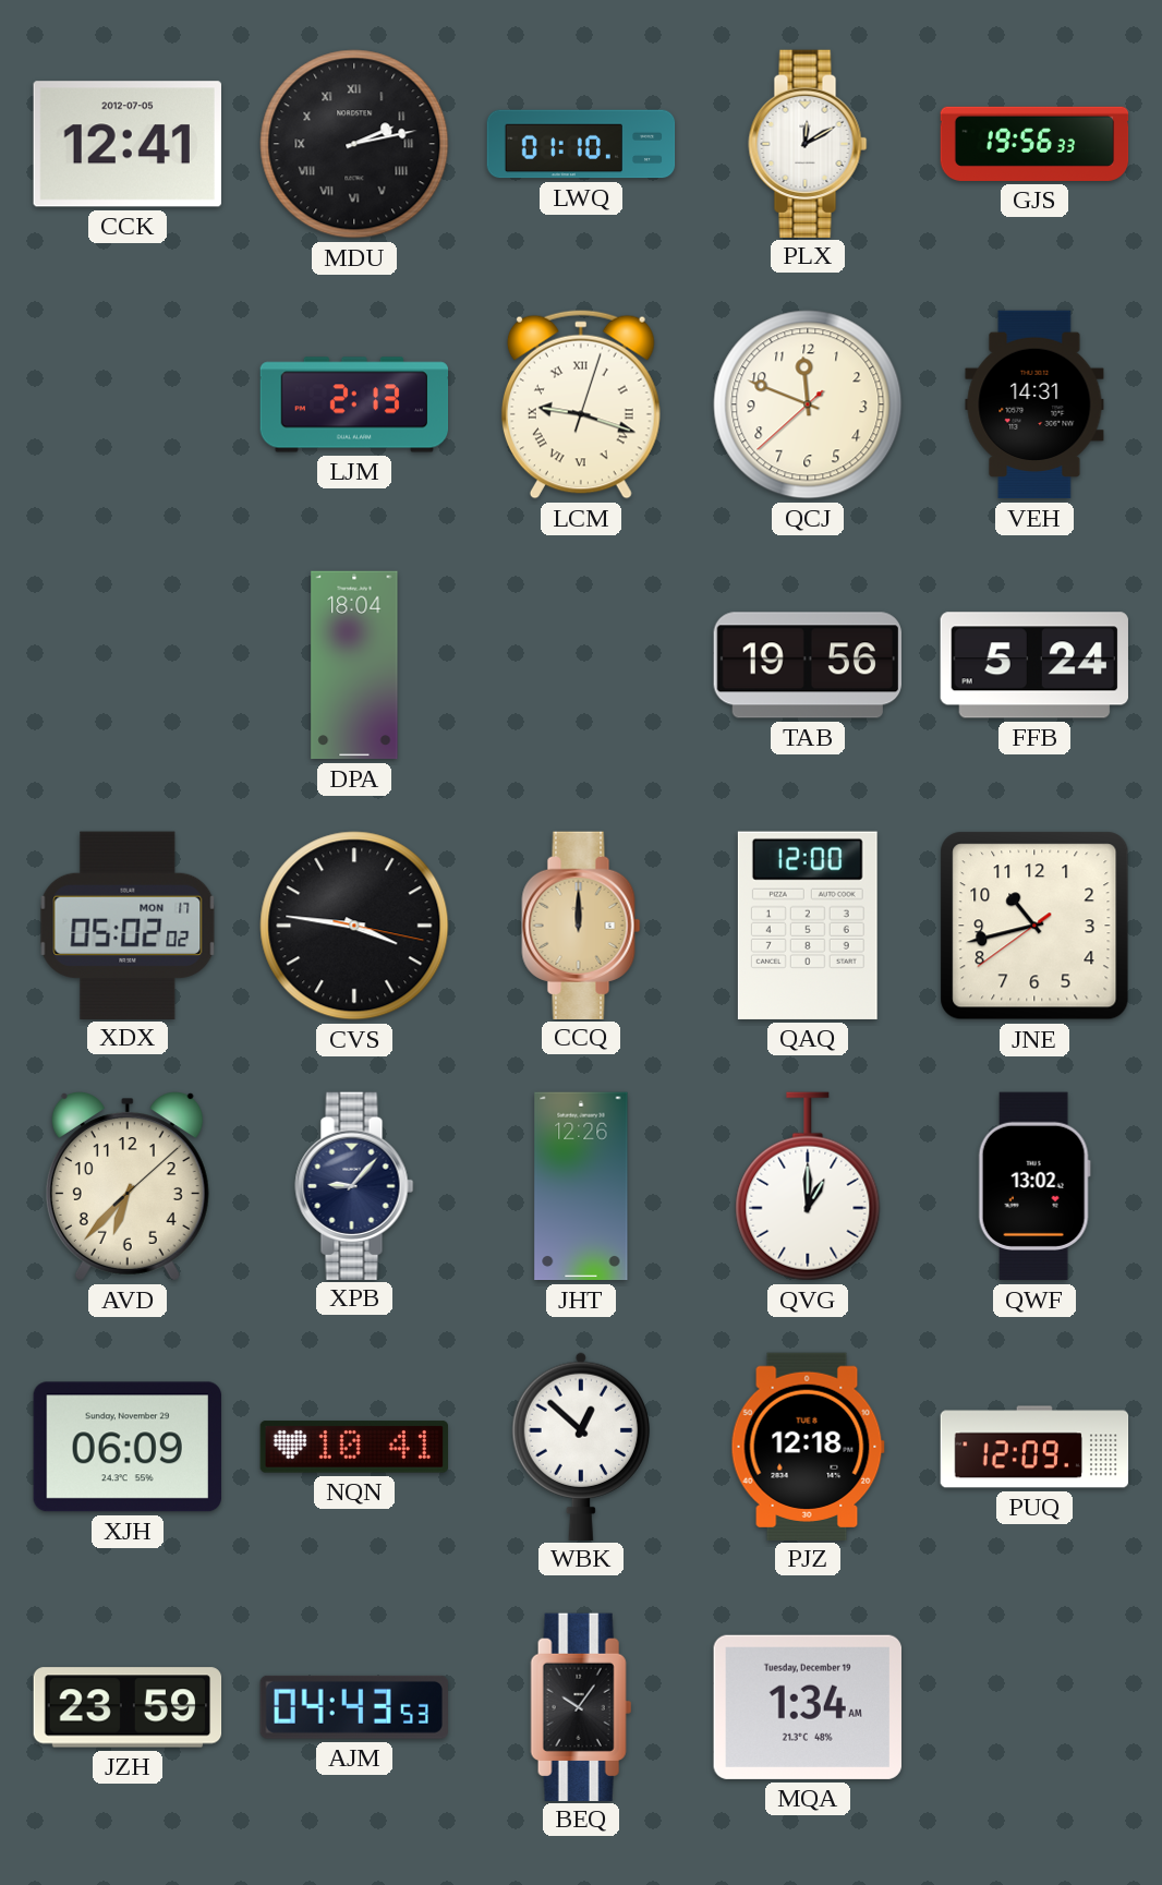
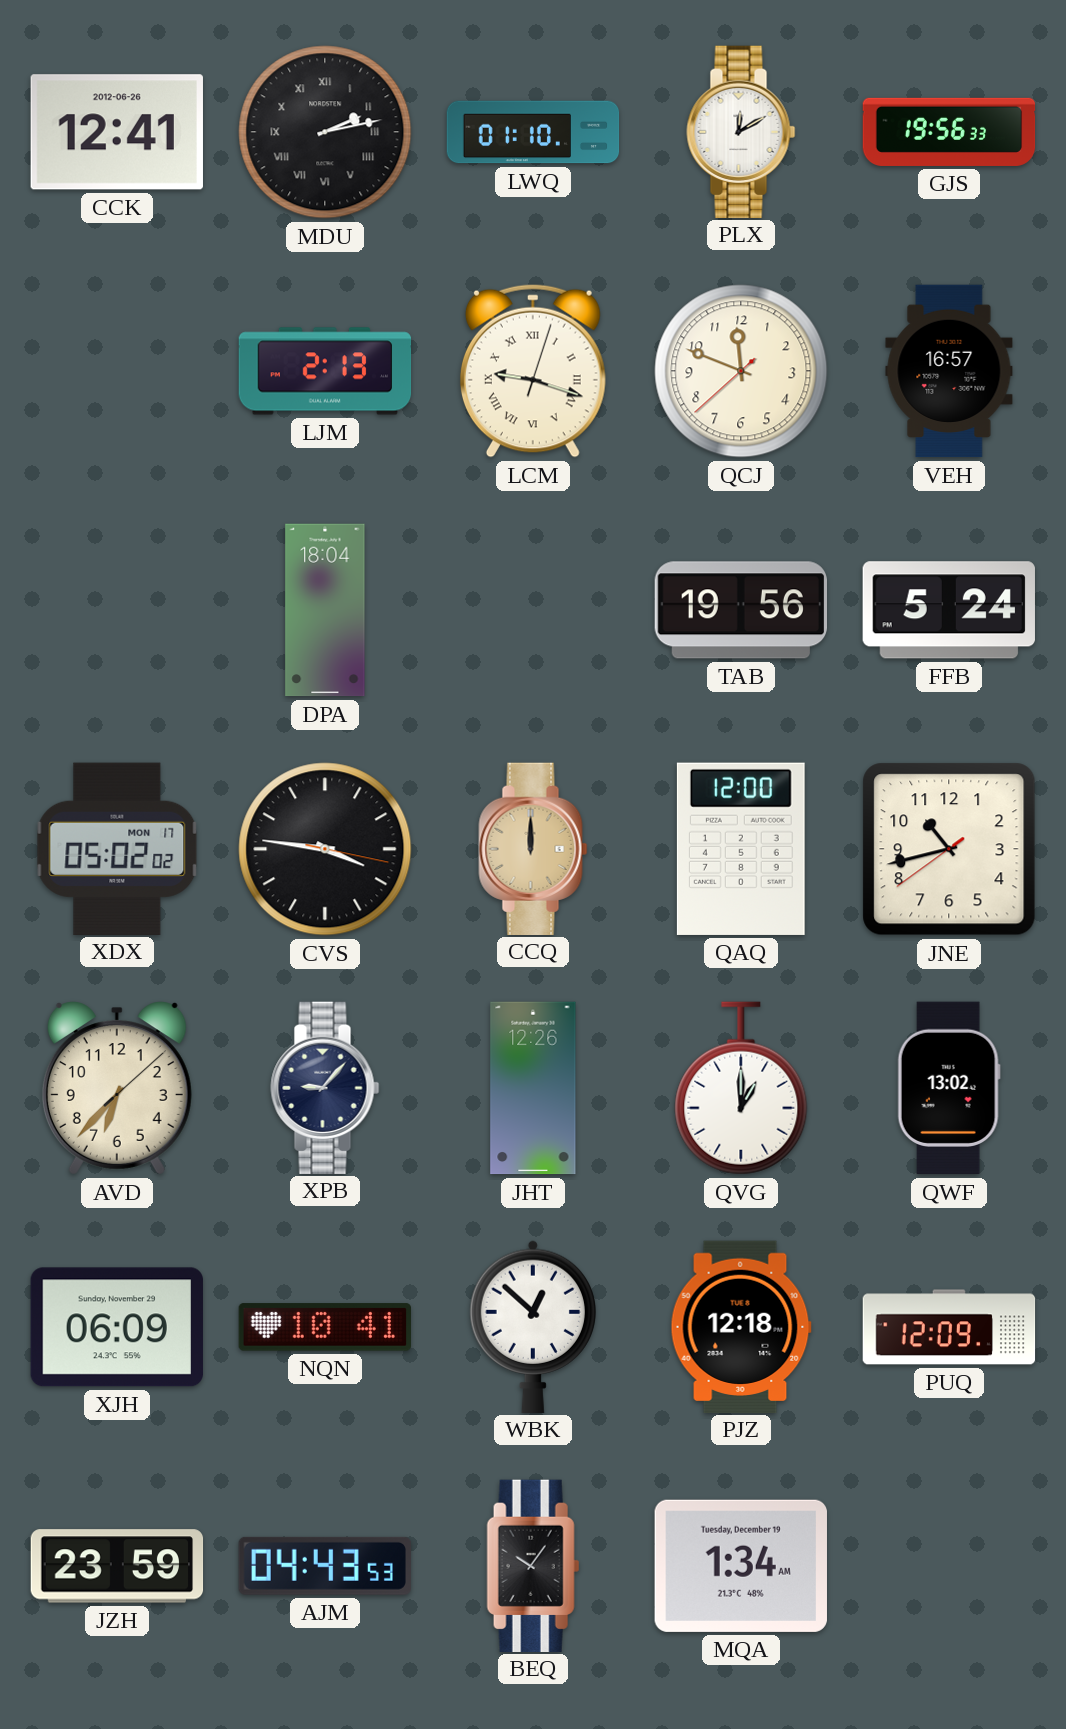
CCK date: 2012-07-05 -> 2012-06-26
VEH: 14:31 -> 16:57
